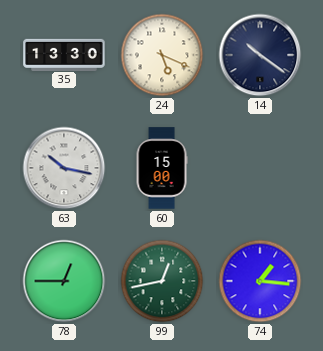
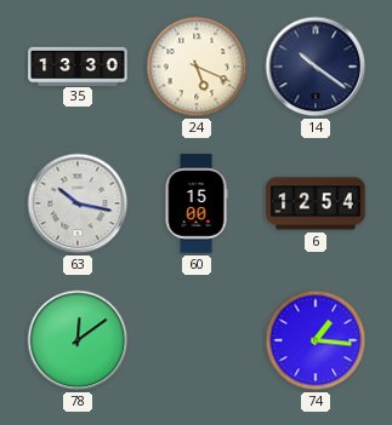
6: none -> 12:54
78: 12:45 -> 12:09
99: 12:43 -> none
